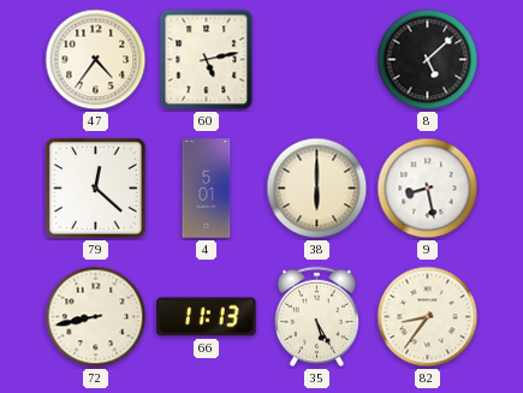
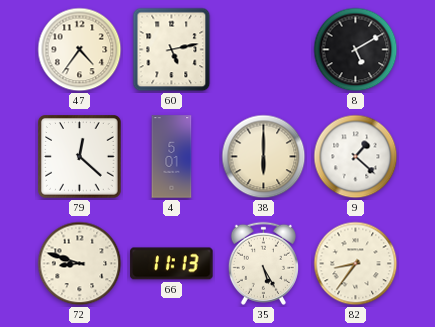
8: 5:08 -> 5:10
9: 8:28 -> 1:22
72: 8:43 -> 8:48
